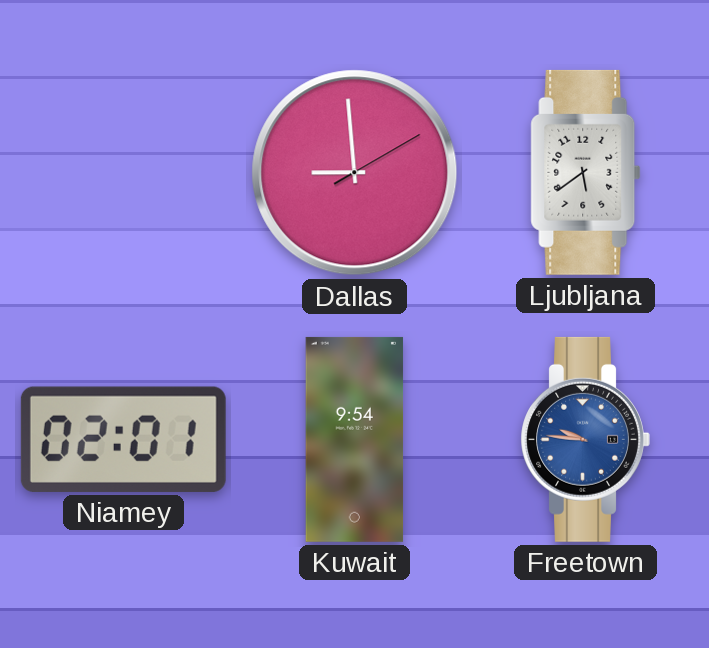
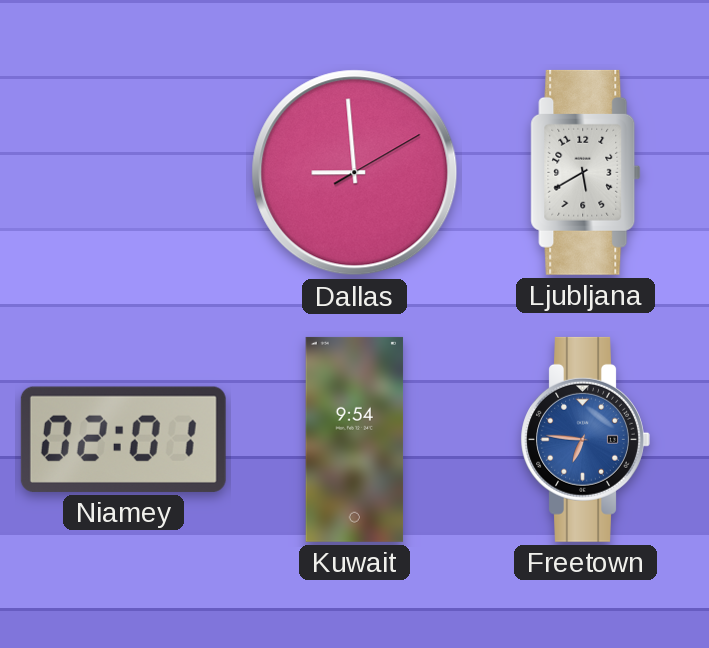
Ljubljana: 5:39 -> 5:40
Freetown: 9:46 -> 6:46
